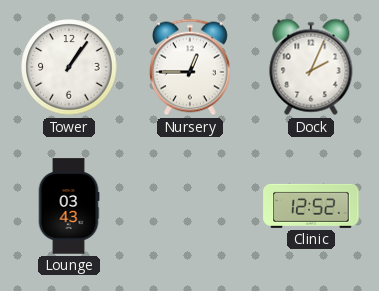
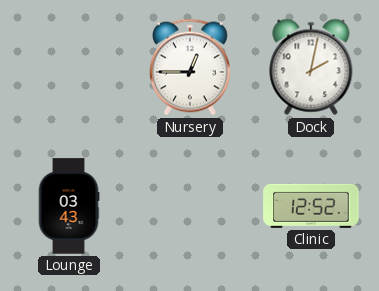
Tower: 1:06 -> none
Dock: 2:04 -> 2:02
